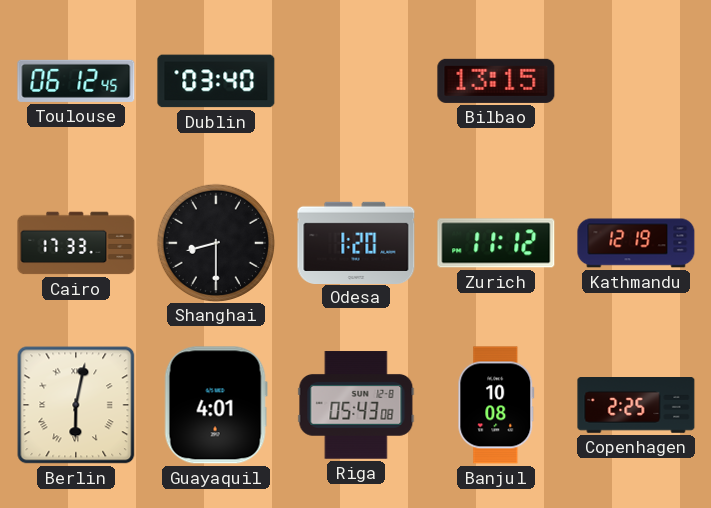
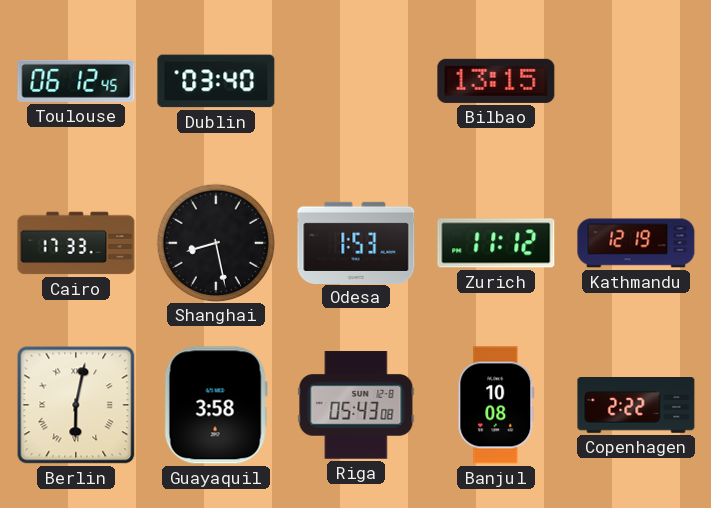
Shanghai: 8:30 -> 8:28
Odesa: 1:20 -> 1:53
Guayaquil: 4:01 -> 3:58
Copenhagen: 2:25 -> 2:22
